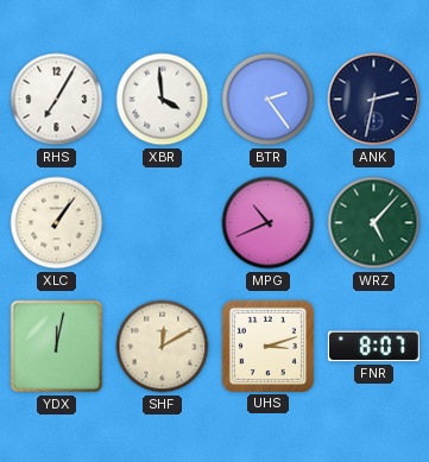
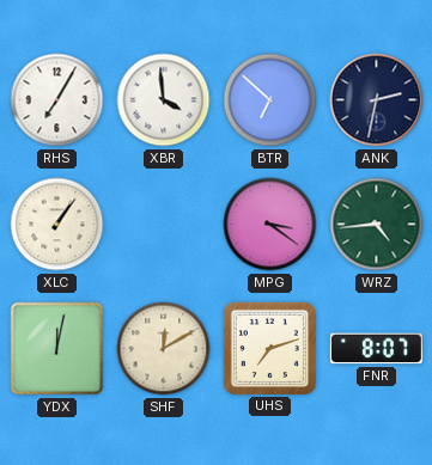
BTR: 2:24 -> 6:52
MPG: 10:41 -> 3:21
WRZ: 5:07 -> 4:44
UHS: 3:12 -> 7:12
